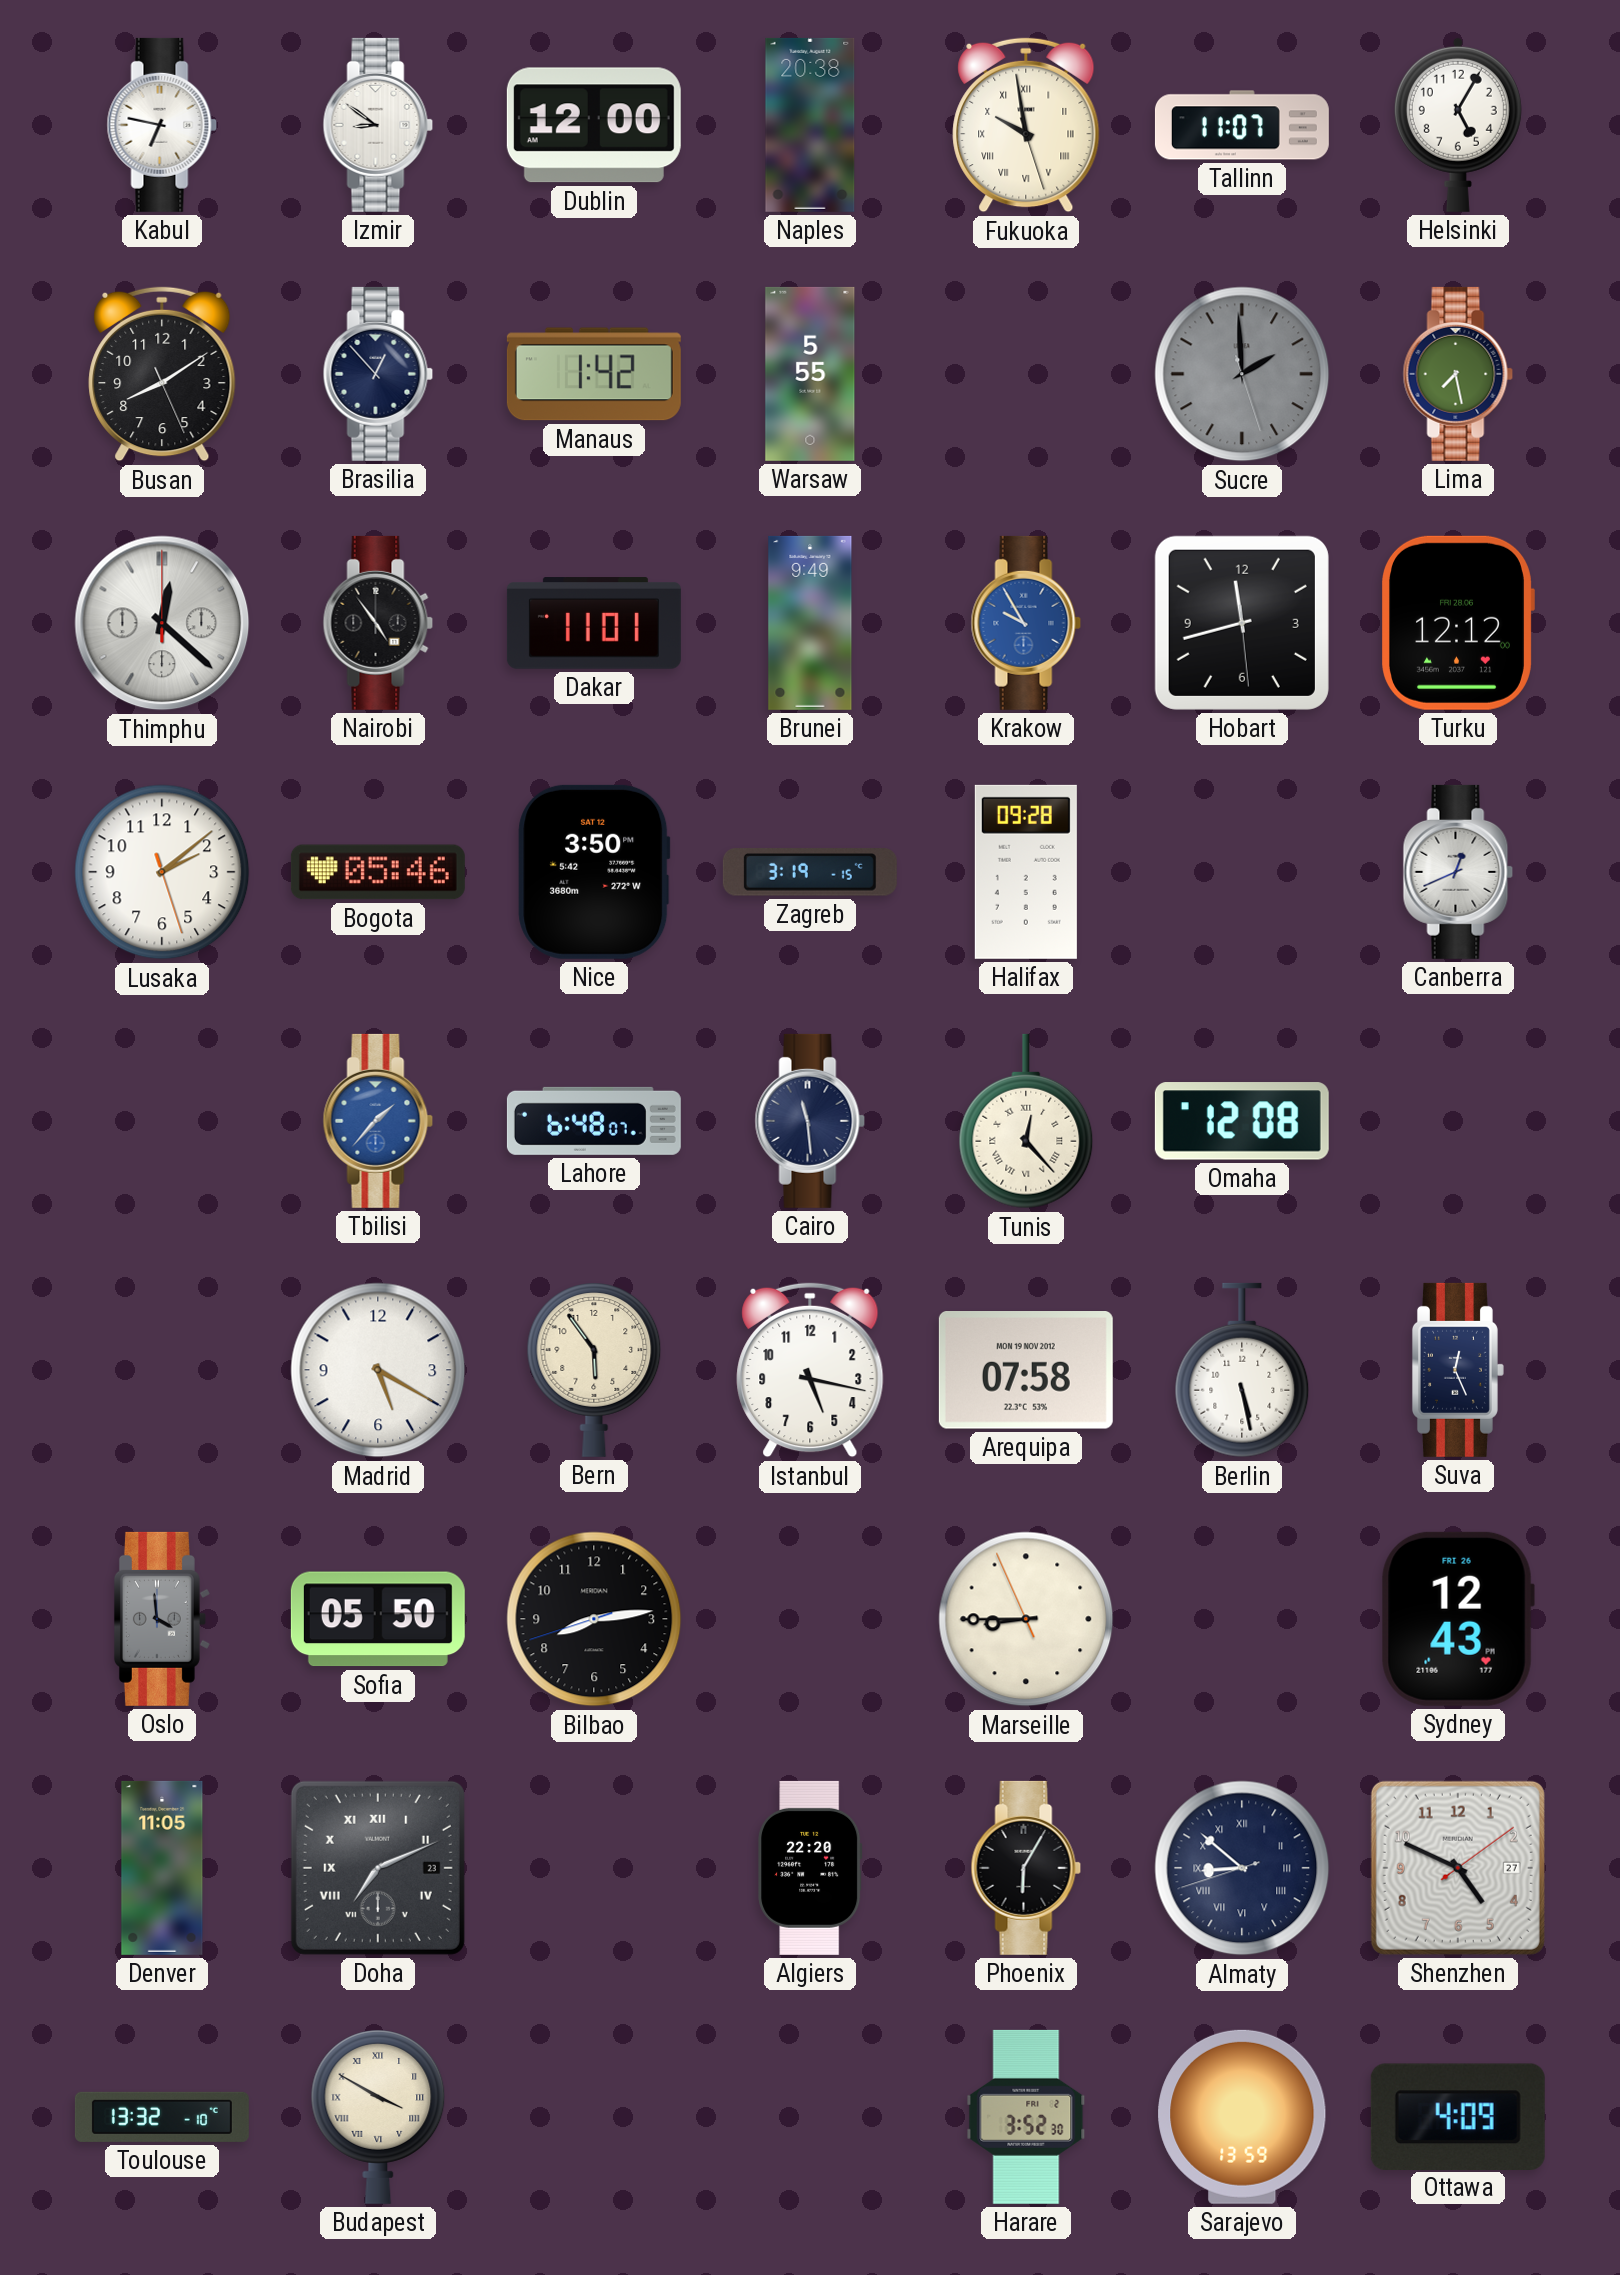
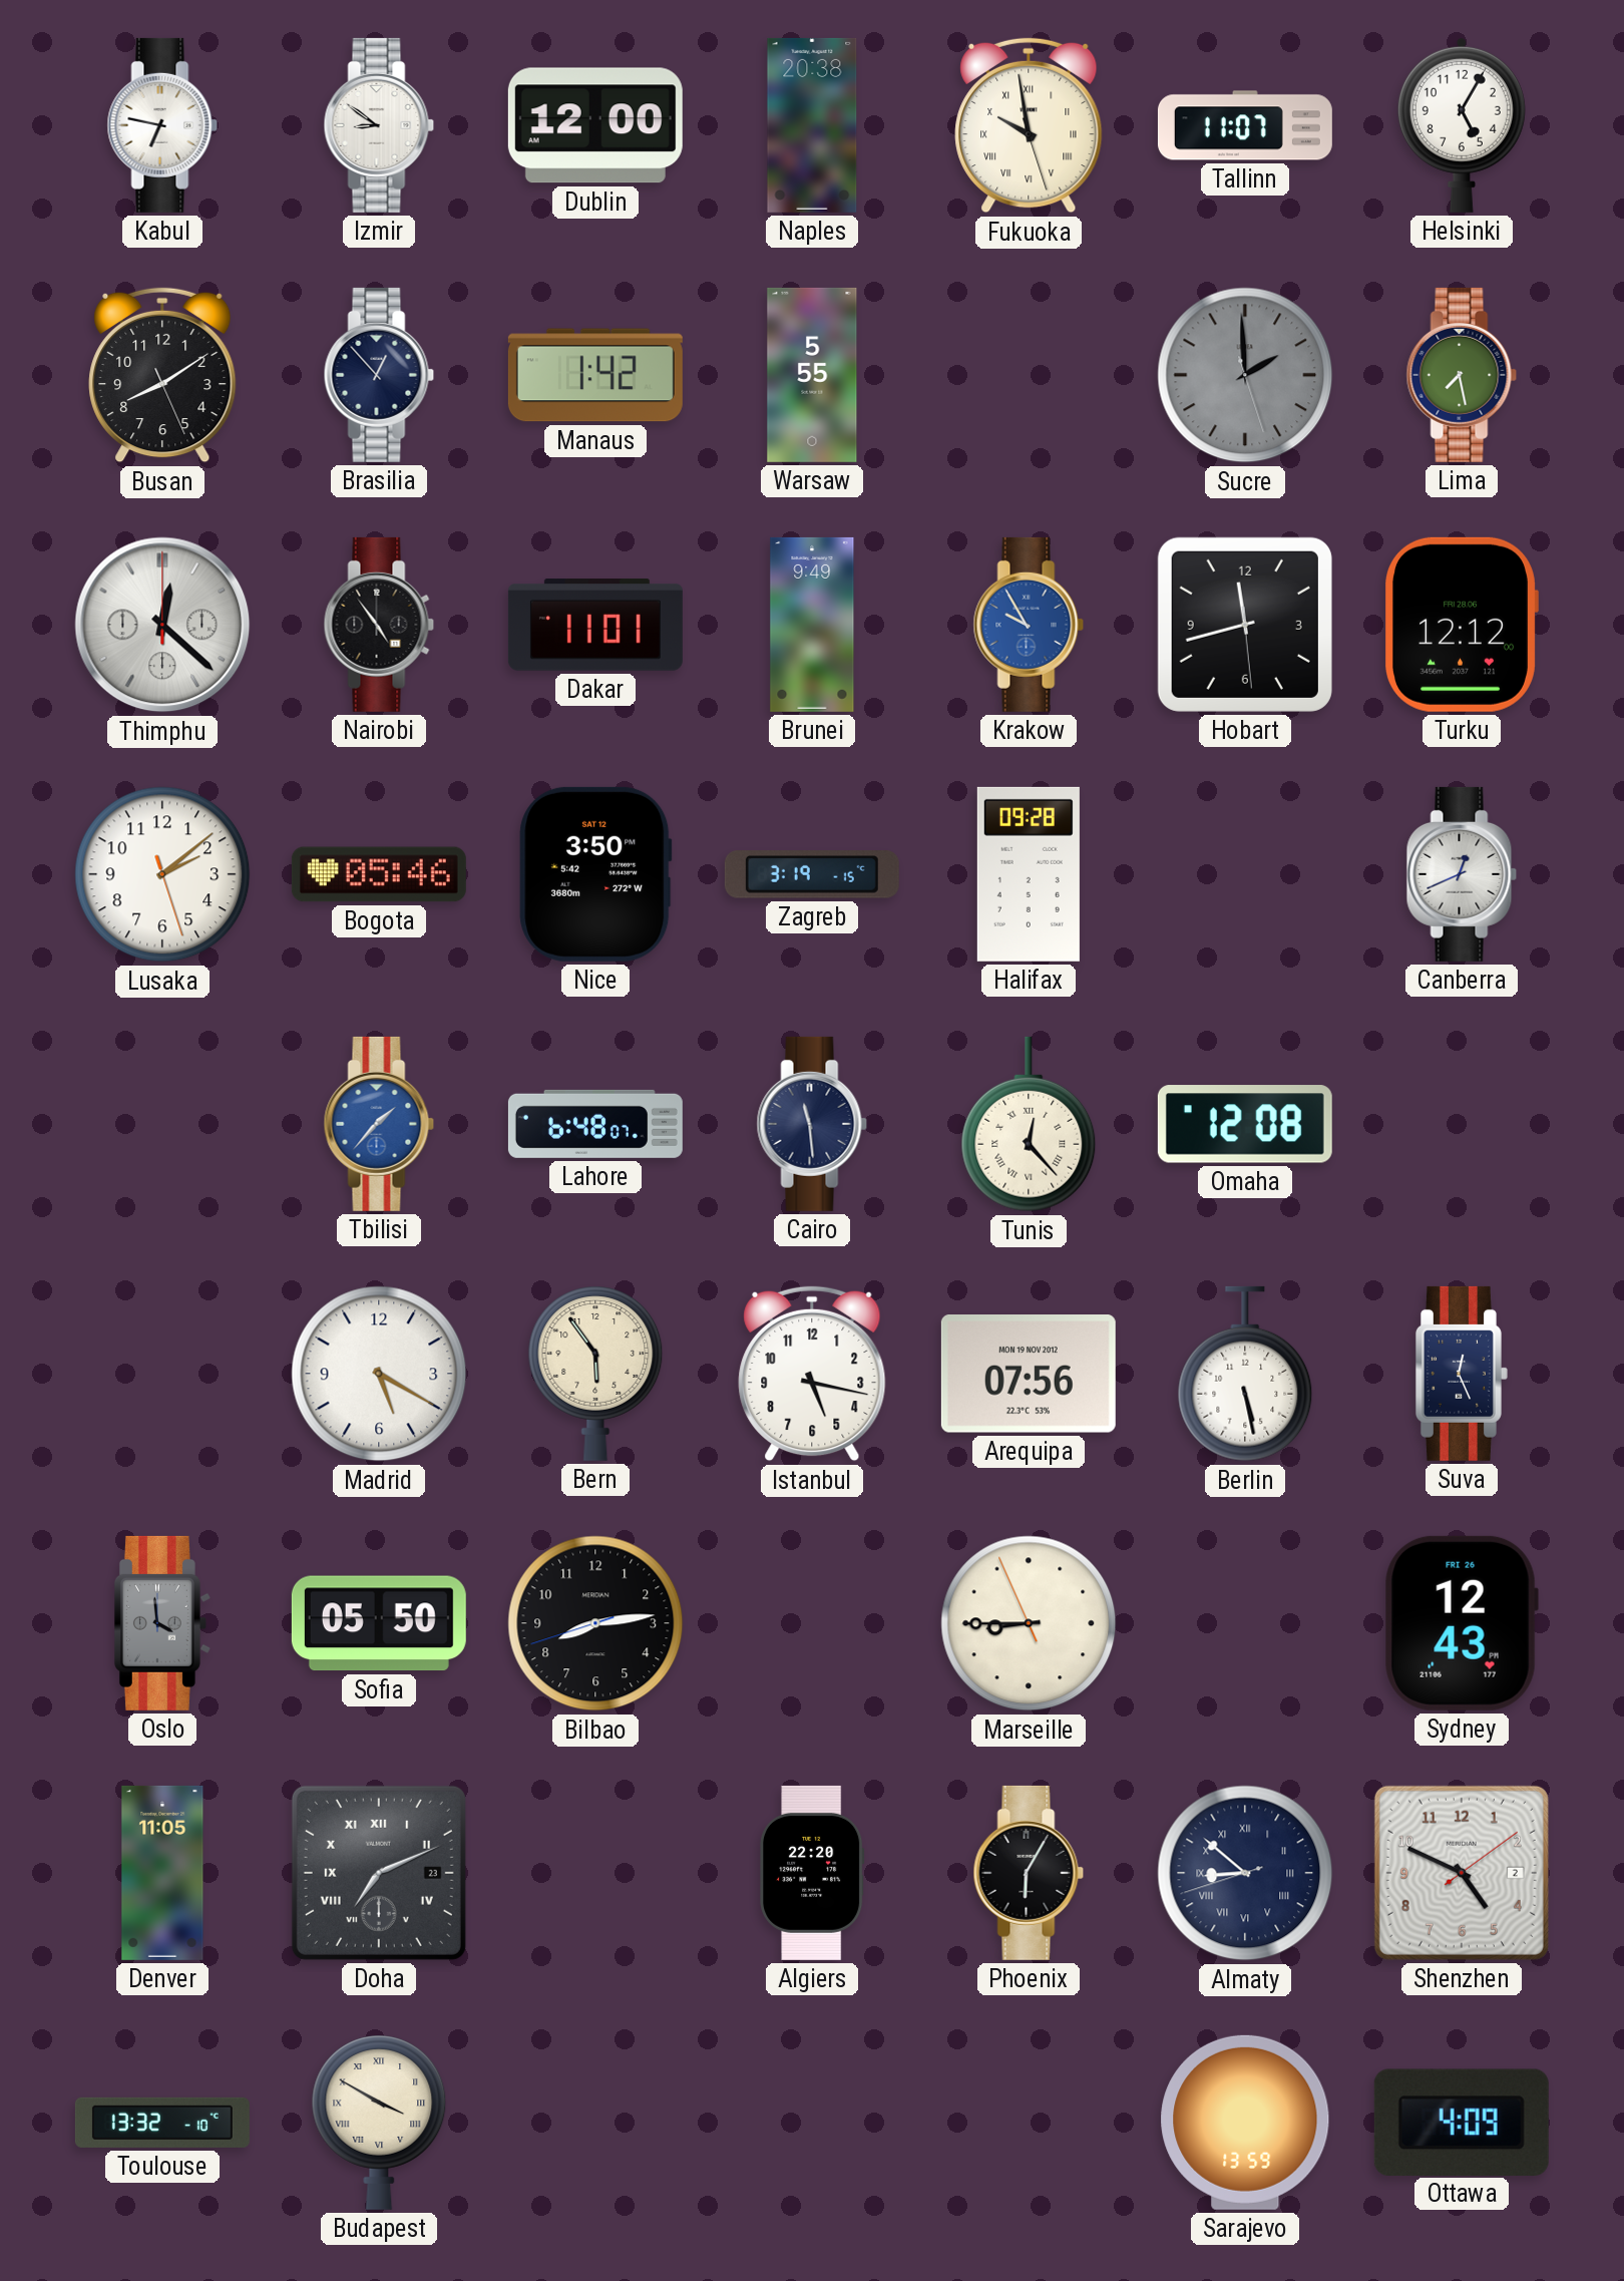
Arequipa: 07:58 -> 07:56
Shenzhen date: 27 -> 2
Harare: 3:52 -> none
